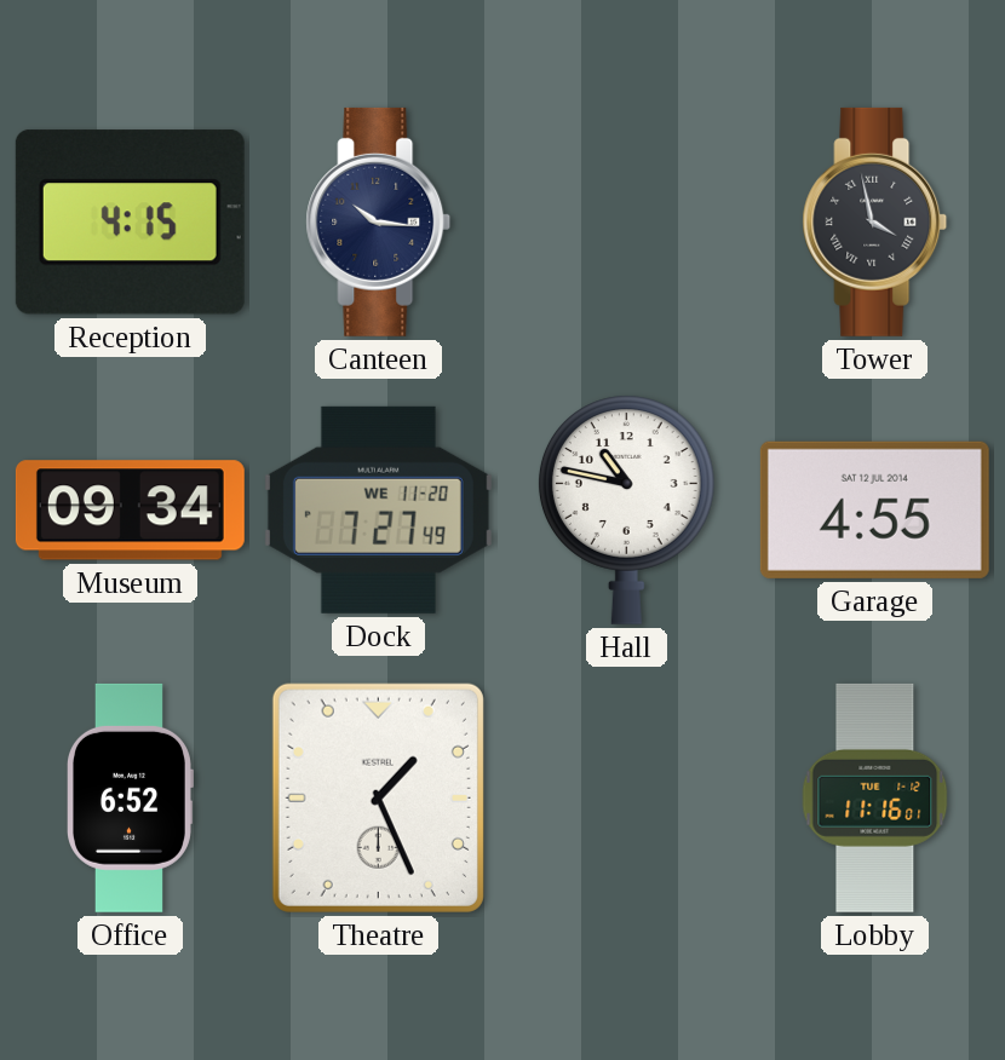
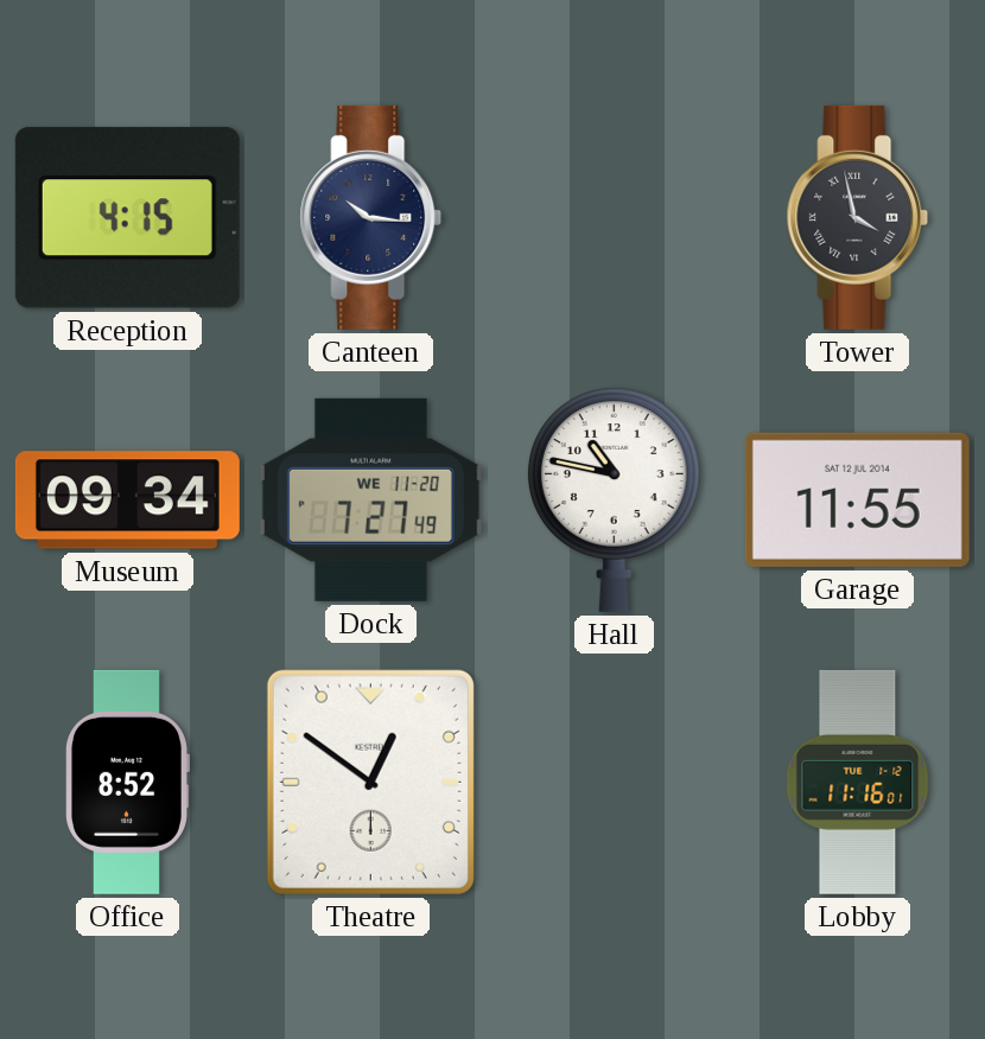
Garage: 4:55 -> 11:55
Office: 6:52 -> 8:52
Theatre: 1:26 -> 12:51
